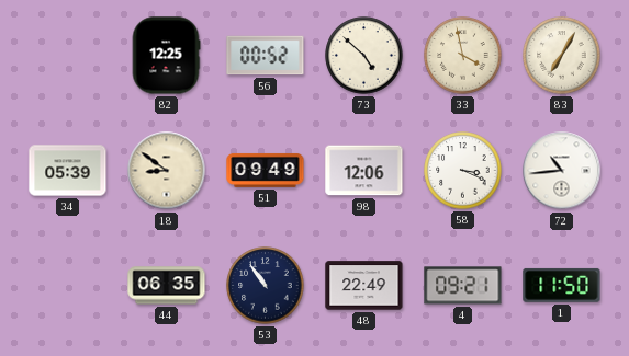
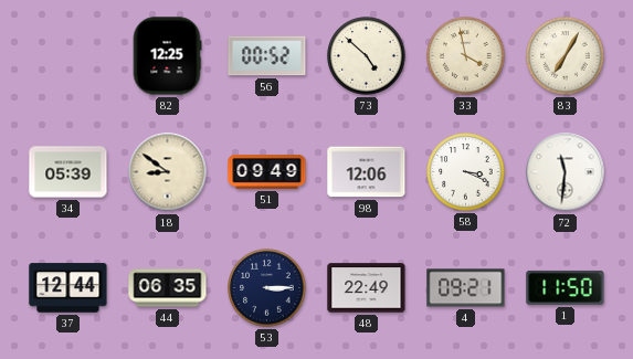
72: 10:44 -> 11:31
37: none -> 12:44
53: 10:54 -> 3:15
